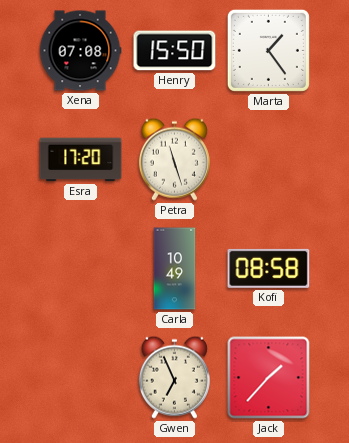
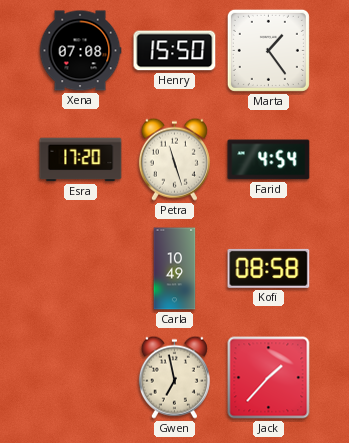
Farid: none -> 4:54
Gwen: 6:56 -> 6:58
